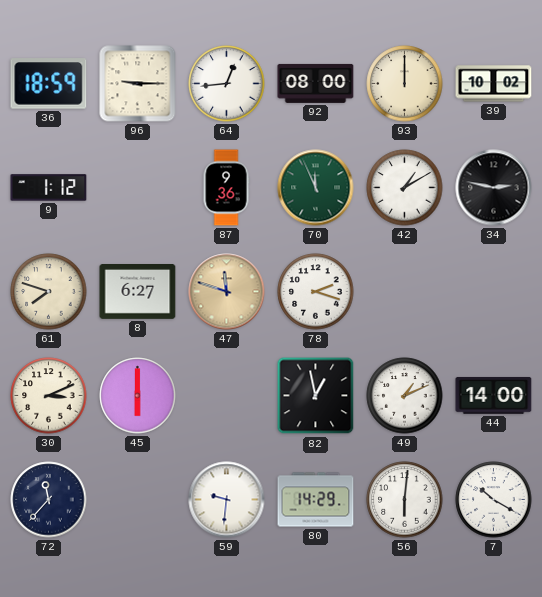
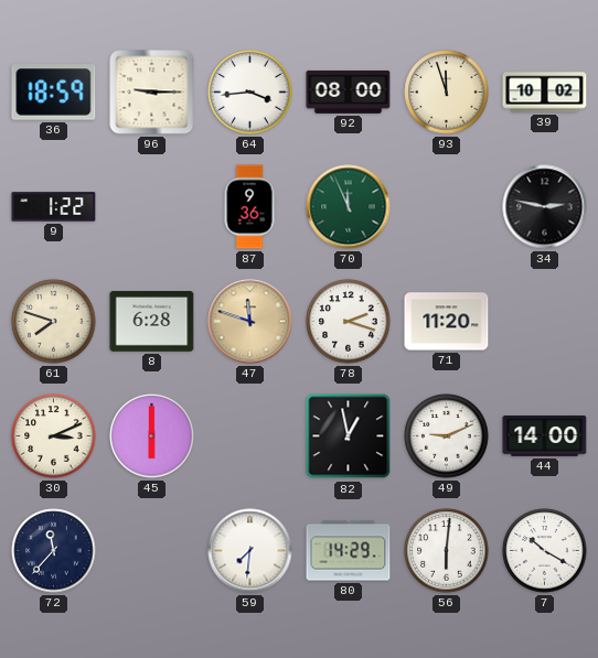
64: 12:44 -> 3:44
93: 12:00 -> 11:57
9: 1:12 -> 1:22
42: 1:10 -> none
8: 6:27 -> 6:28
71: none -> 11:20
49: 1:11 -> 9:11
59: 9:31 -> 7:31
